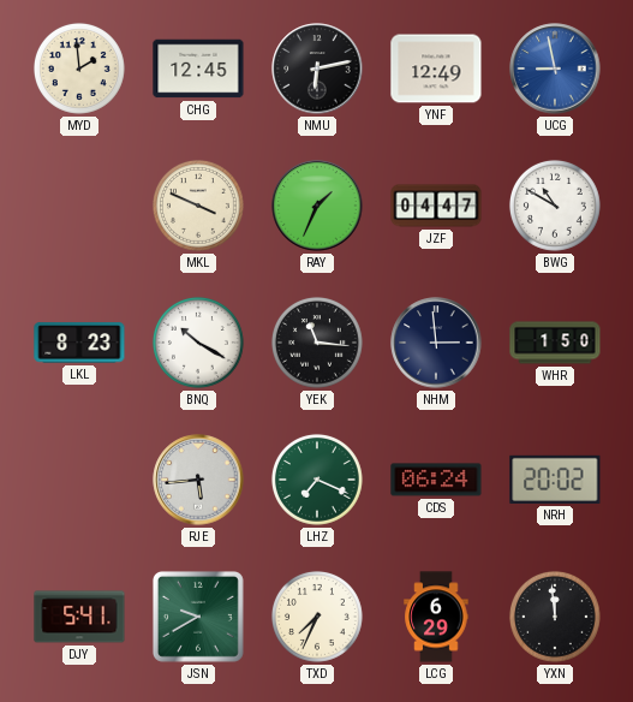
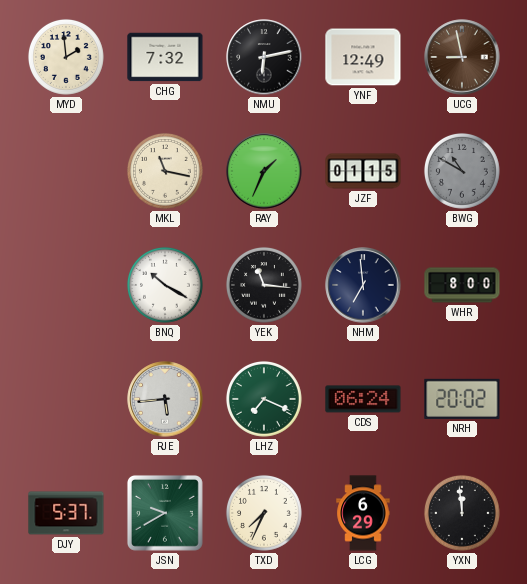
CHG: 12:45 -> 7:32
UCG dial: blue -> brown
MKL: 3:49 -> 11:17
JZF: 04:47 -> 01:15
BWG dial: white -> grey
LKL: 8:23 -> none
NHM: 2:59 -> 6:59
WHR: 1:50 -> 8:00
DJY: 5:41 -> 5:37
